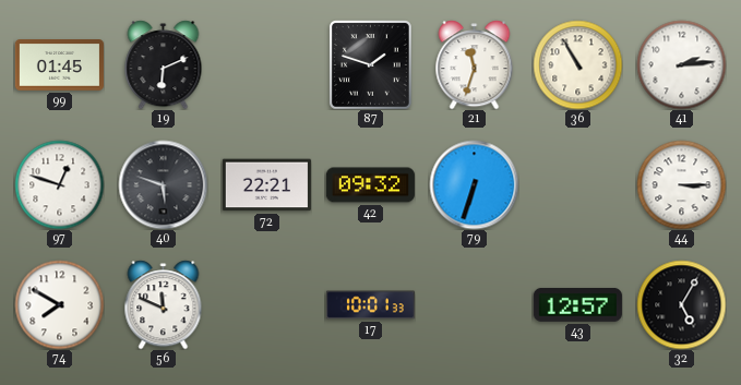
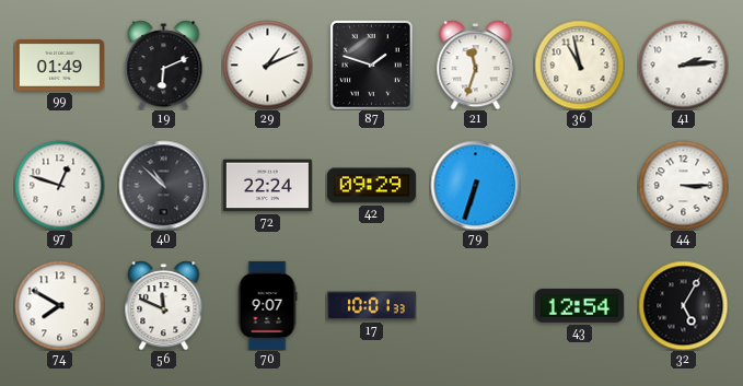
99: 01:45 -> 01:49
29: none -> 1:11
36: 10:55 -> 10:58
40: 5:48 -> 10:52
72: 22:21 -> 22:24
42: 09:32 -> 09:29
70: none -> 9:07
43: 12:57 -> 12:54
